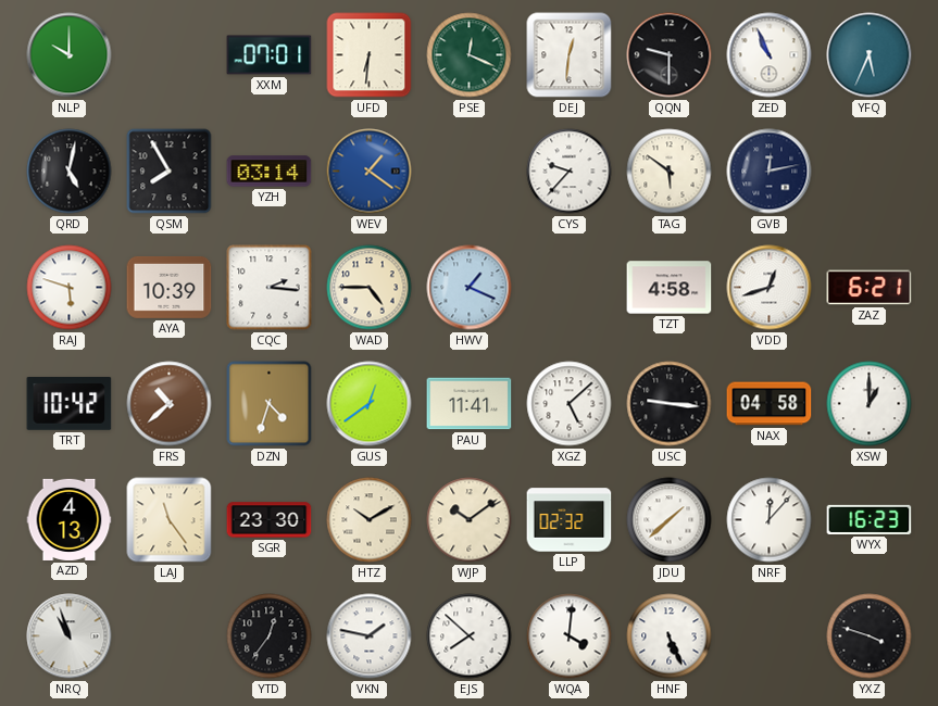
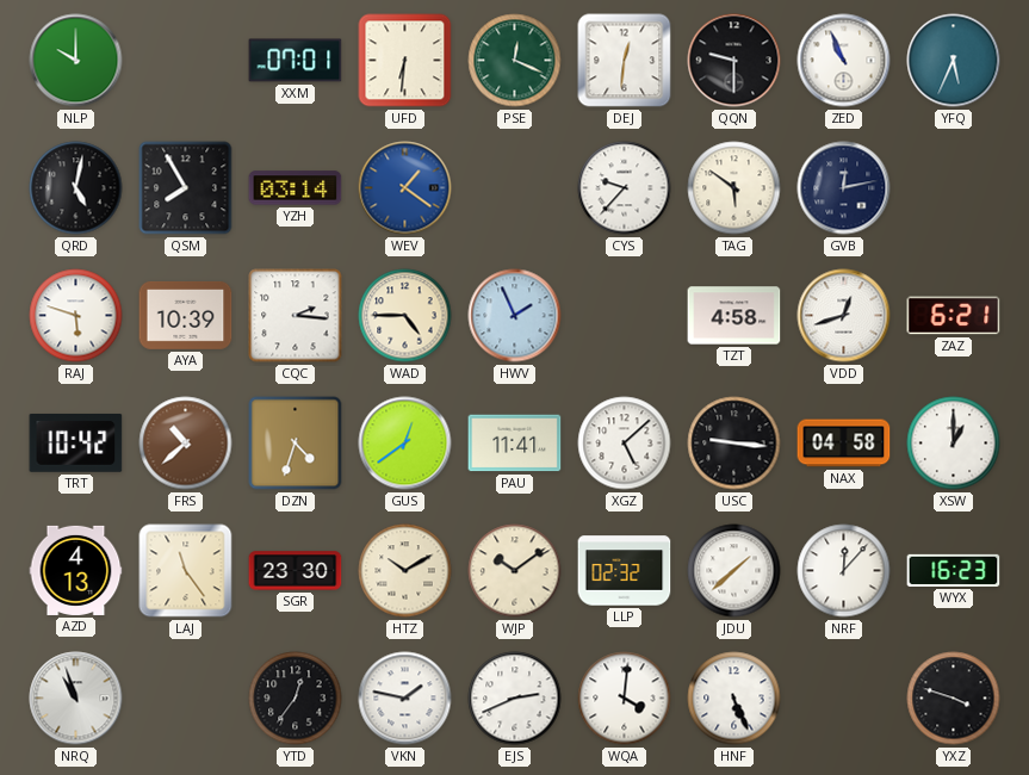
HWV: 1:19 -> 1:56
EJS: 7:52 -> 2:41
